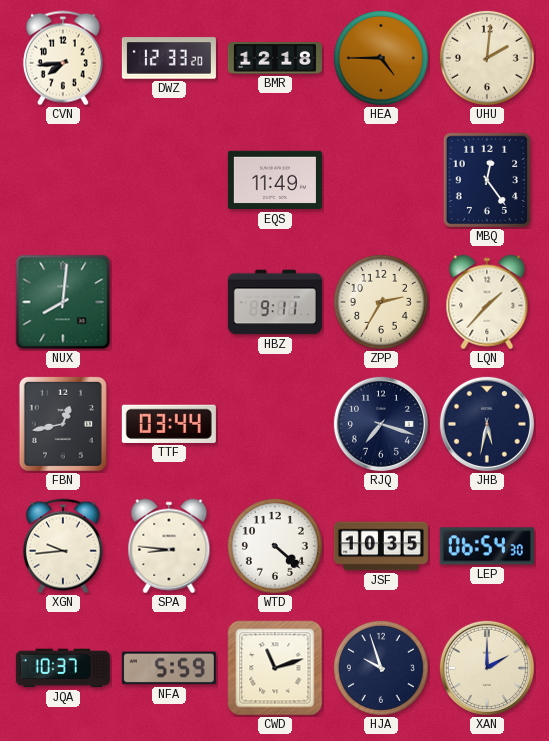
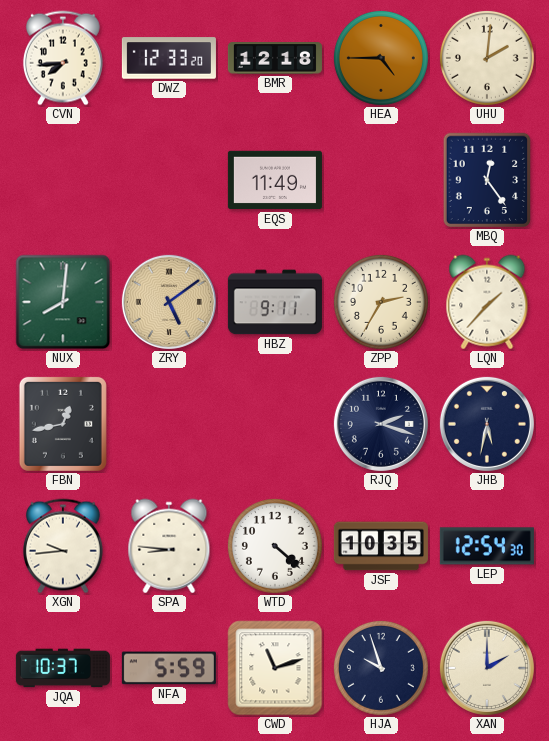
ZRY: none -> 5:09
TTF: 03:44 -> none
RJQ: 7:18 -> 2:18
LEP: 06:54 -> 12:54
